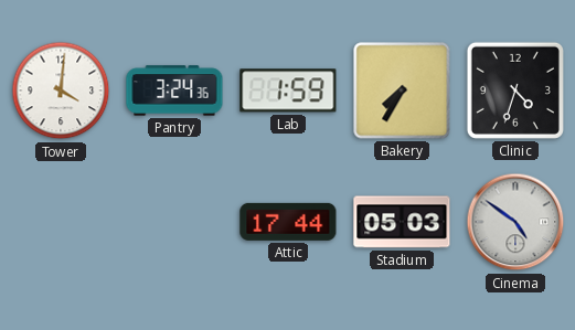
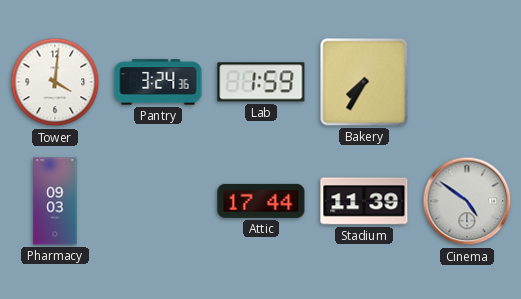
Clinic: 4:33 -> none
Pharmacy: none -> 09:03
Stadium: 05:03 -> 11:39
